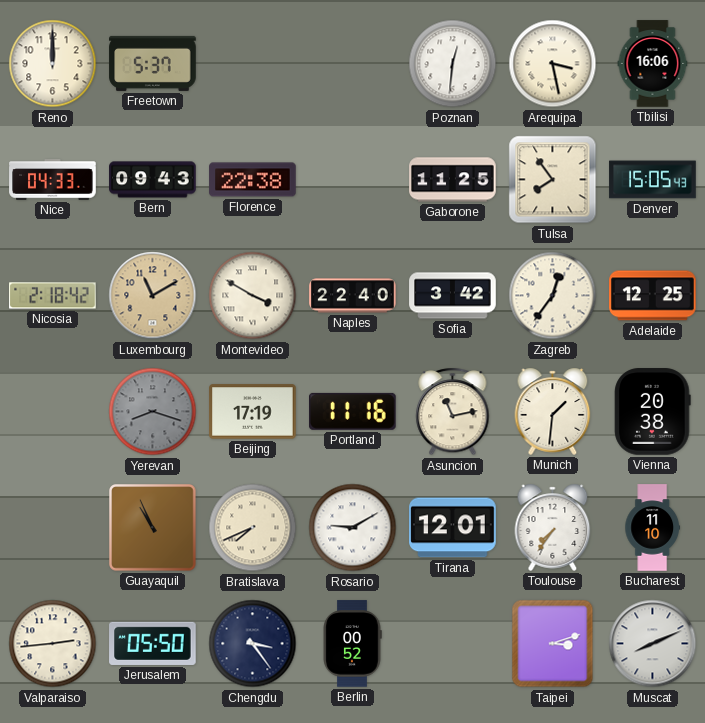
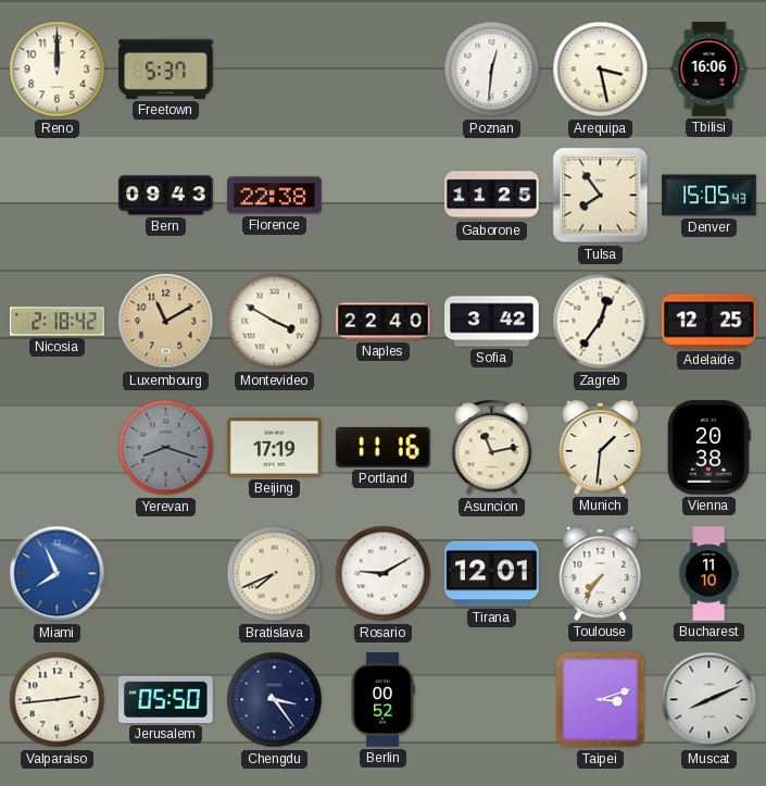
Nice: 04:33 -> none
Miami: none -> 7:56
Guayaquil: 10:56 -> none
